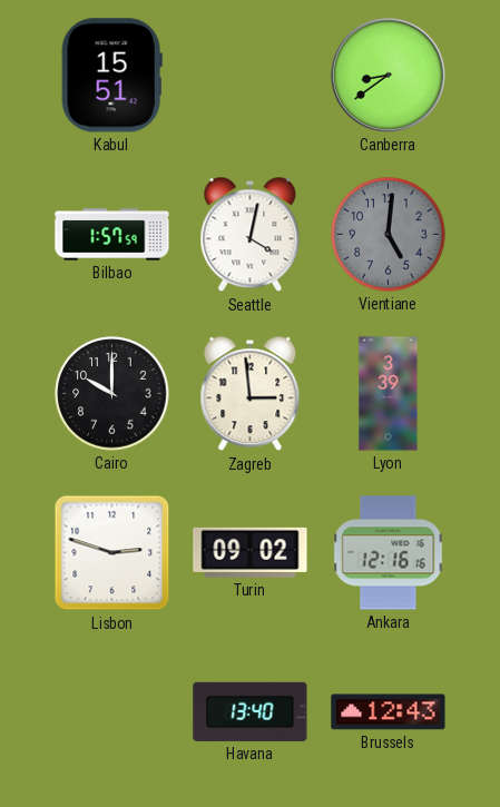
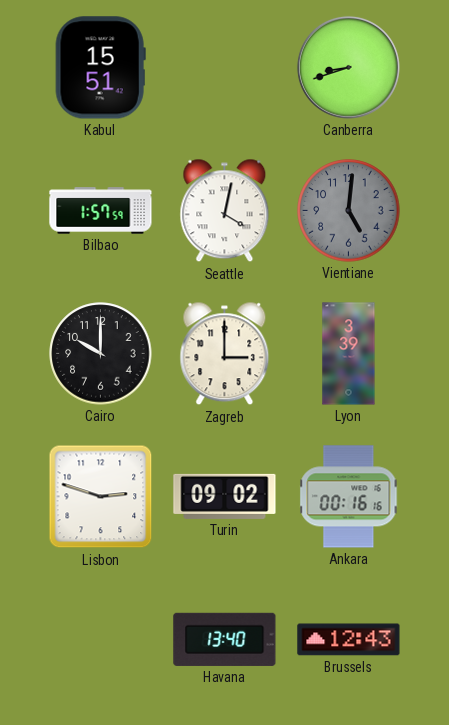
Canberra: 8:39 -> 8:42
Zagreb: 2:59 -> 3:00
Ankara: 12:16 -> 00:16
